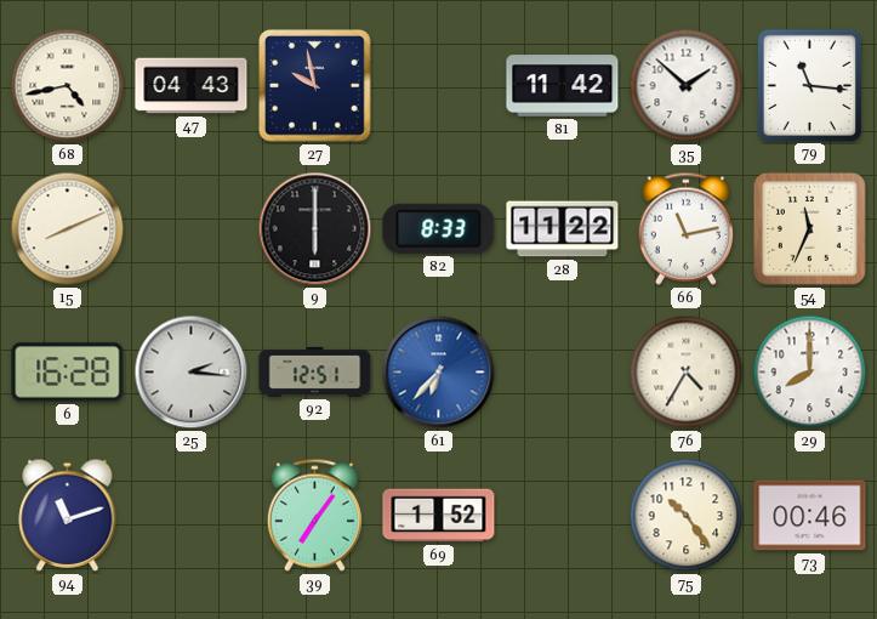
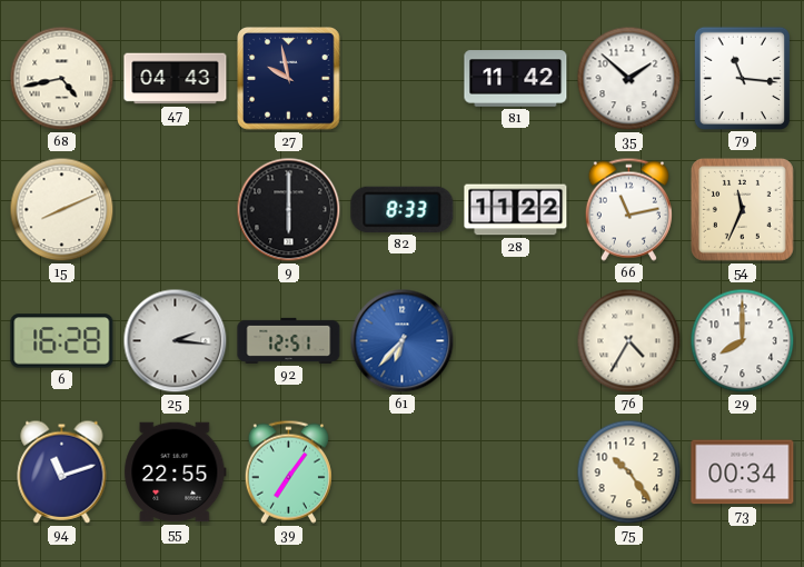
55: none -> 22:55
69: 1:52 -> none
73: 00:46 -> 00:34
